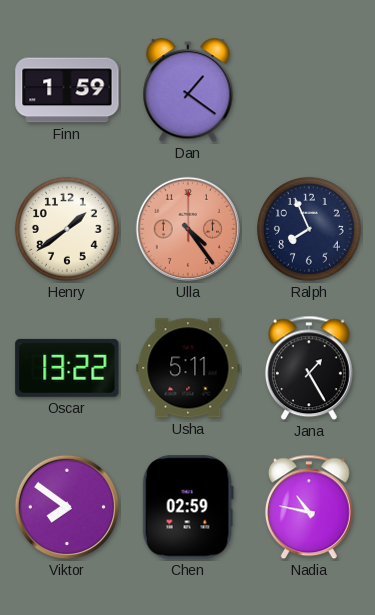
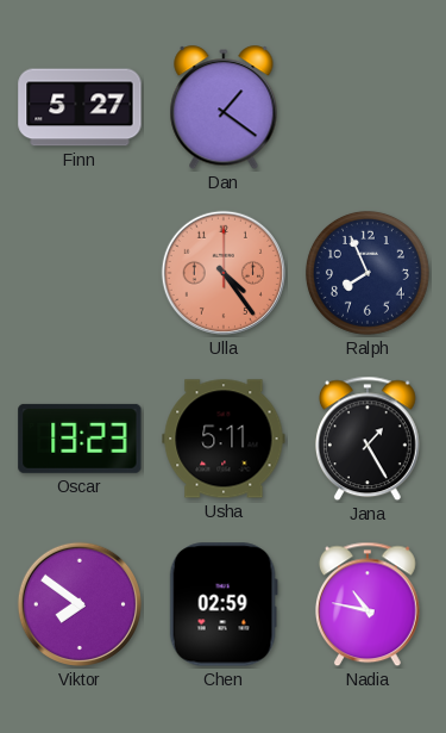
Finn: 1:59 -> 5:27
Henry: 1:39 -> none
Oscar: 13:22 -> 13:23
